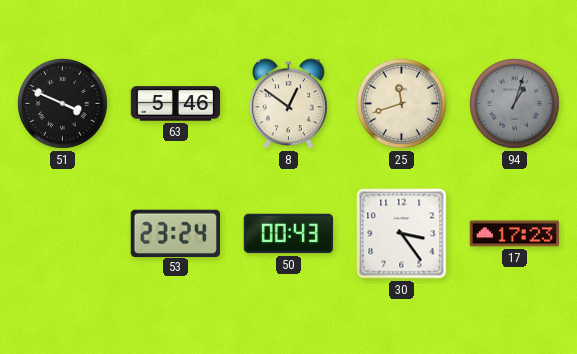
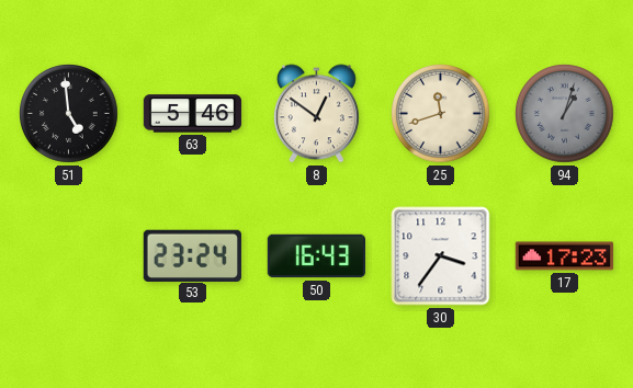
51: 3:49 -> 4:59
50: 00:43 -> 16:43
30: 3:24 -> 3:36
